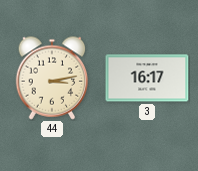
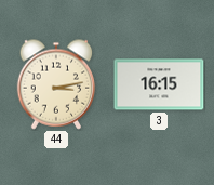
3: 16:17 -> 16:15
